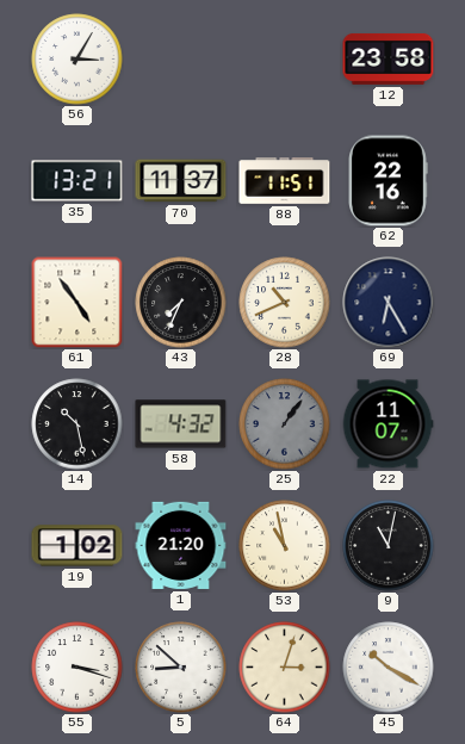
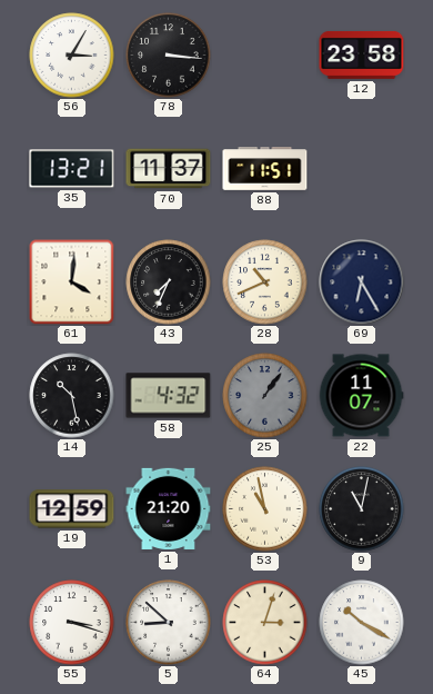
78: none -> 3:16
62: 22:16 -> none
61: 4:54 -> 4:01
19: 1:02 -> 12:59
